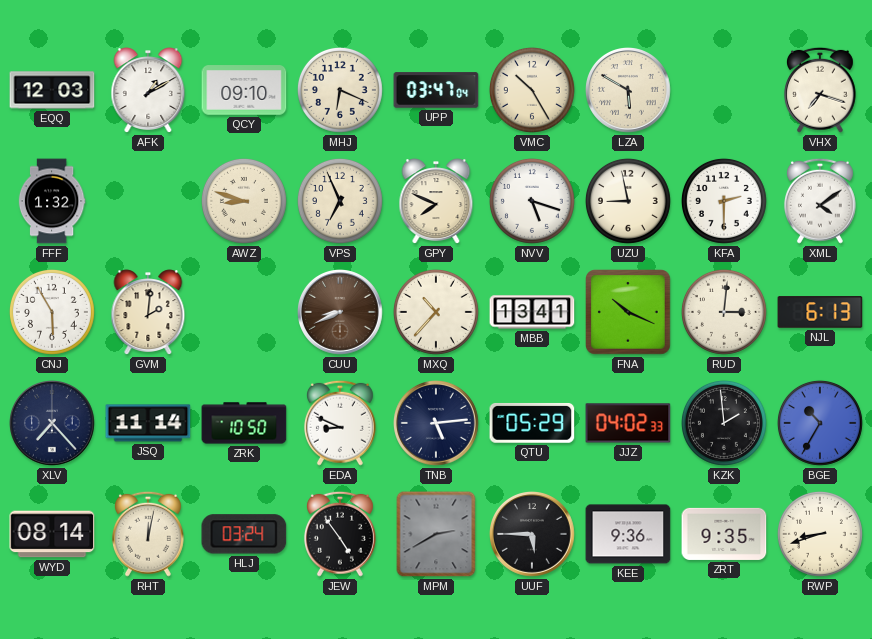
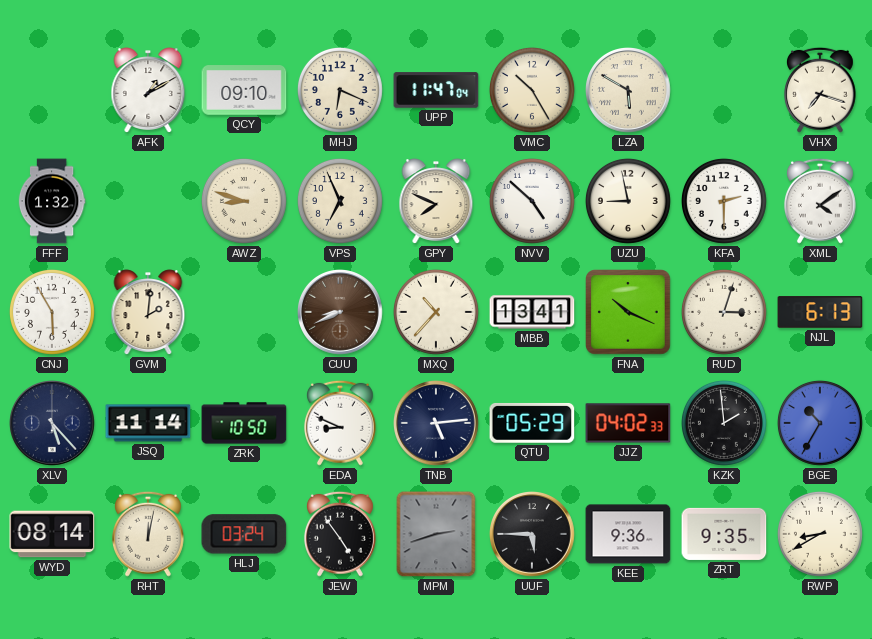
EQQ: 12:03 -> none
UPP: 03:47 -> 11:47
NVV: 5:18 -> 4:52
RUD: 3:01 -> 3:03
XLV: 7:23 -> 5:23
MPM: 2:40 -> 2:42
RWP: 8:42 -> 8:40
